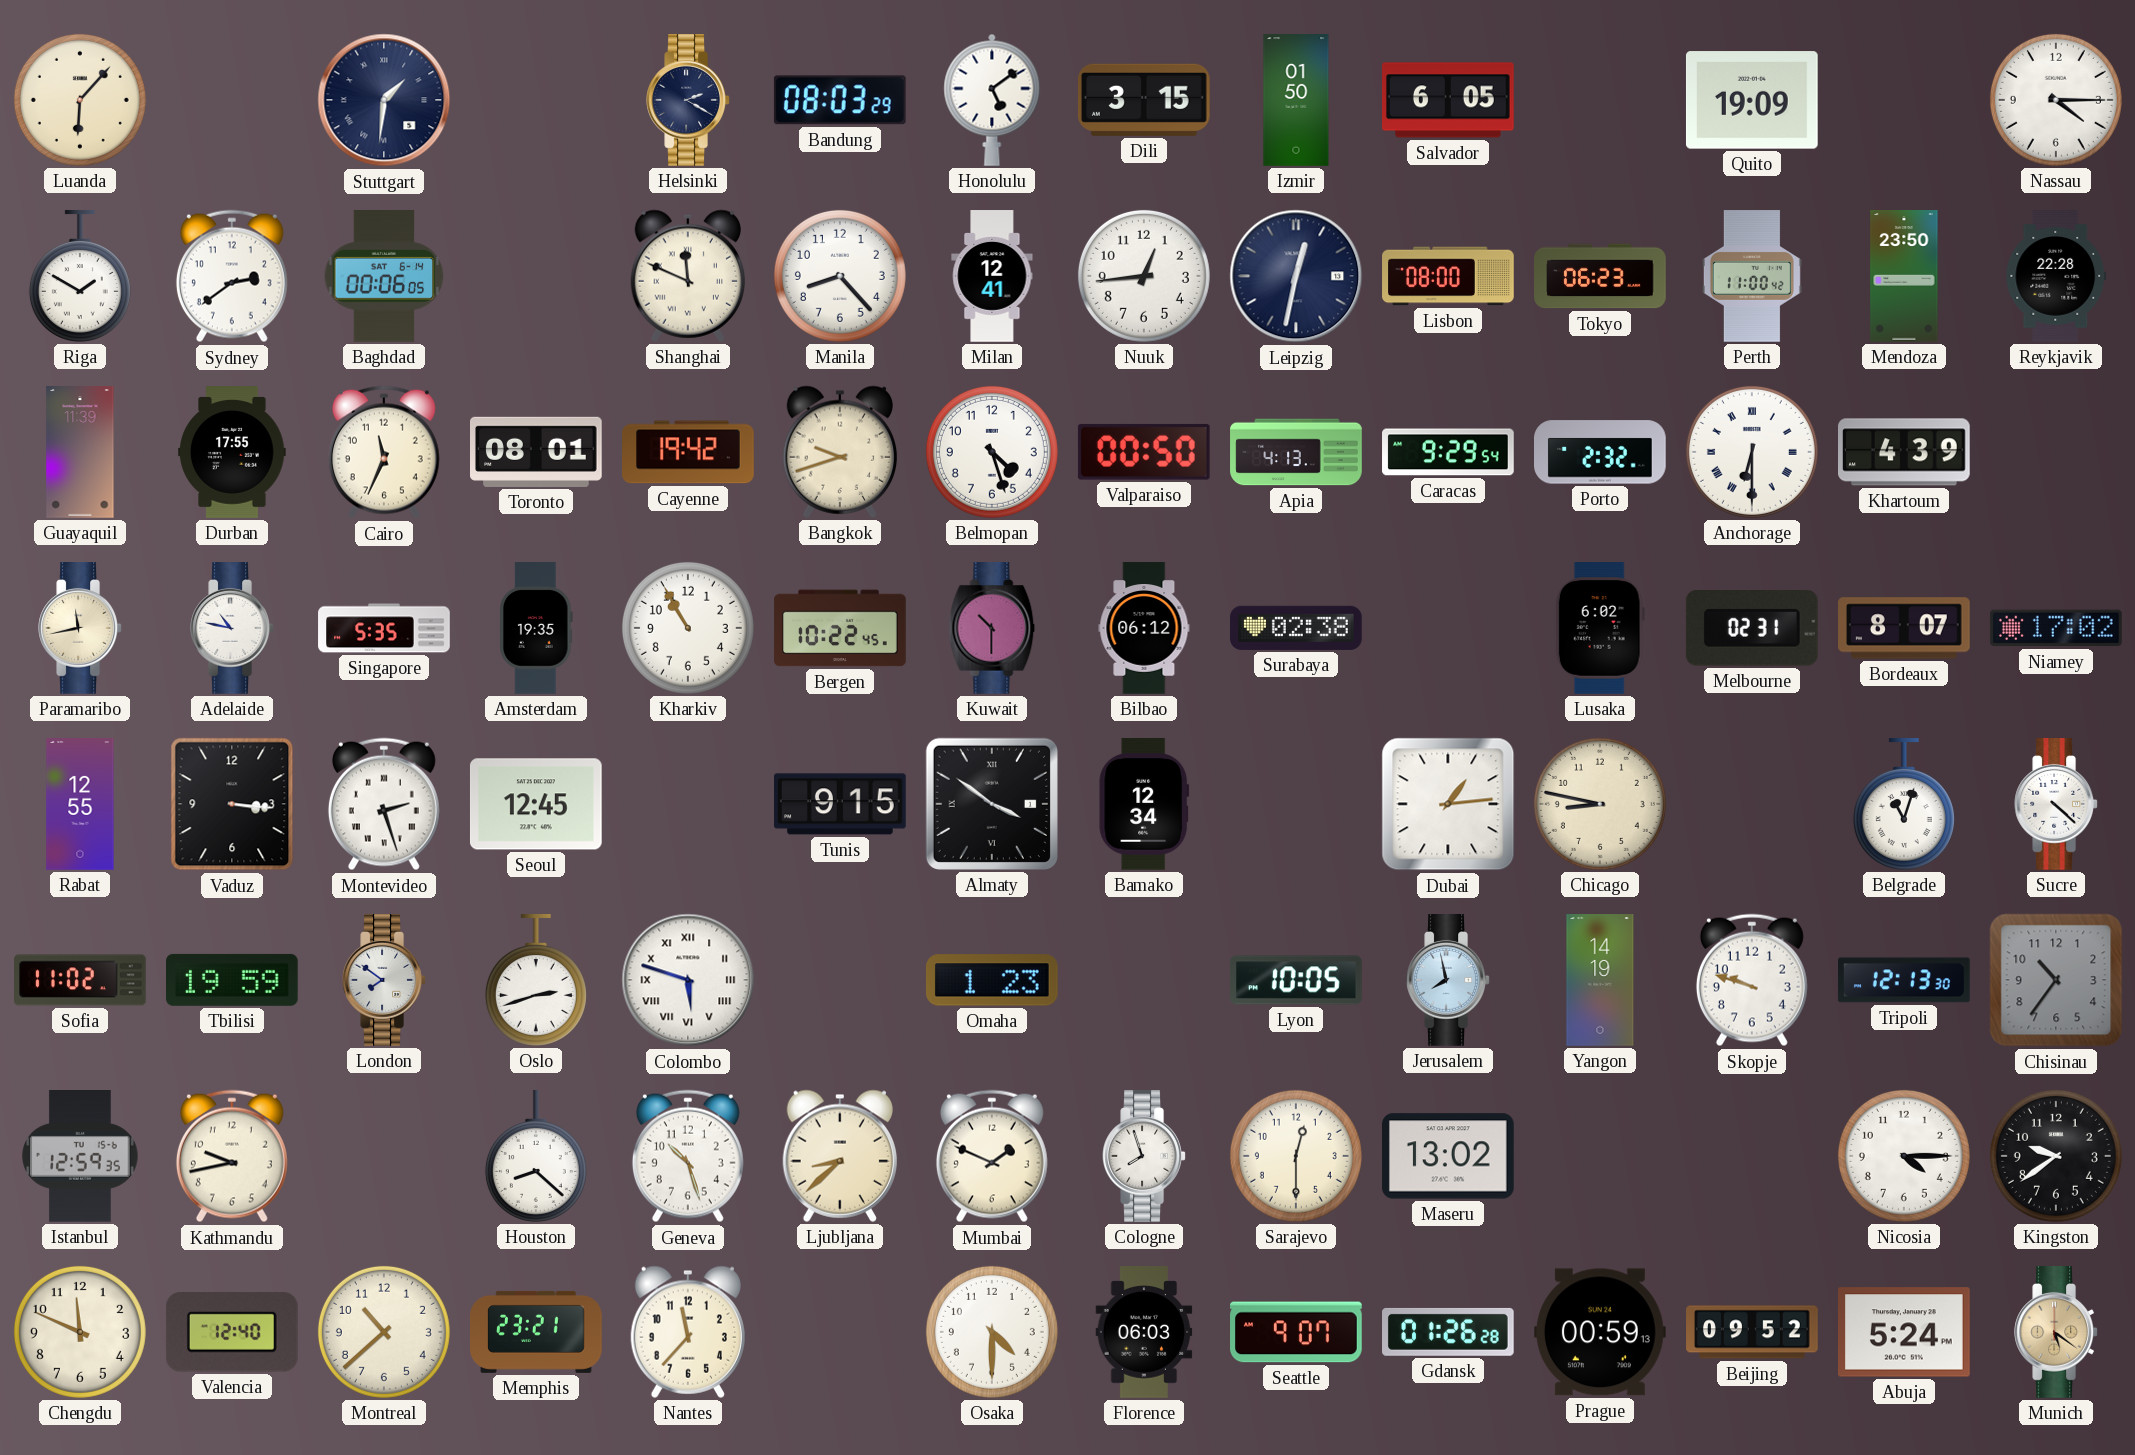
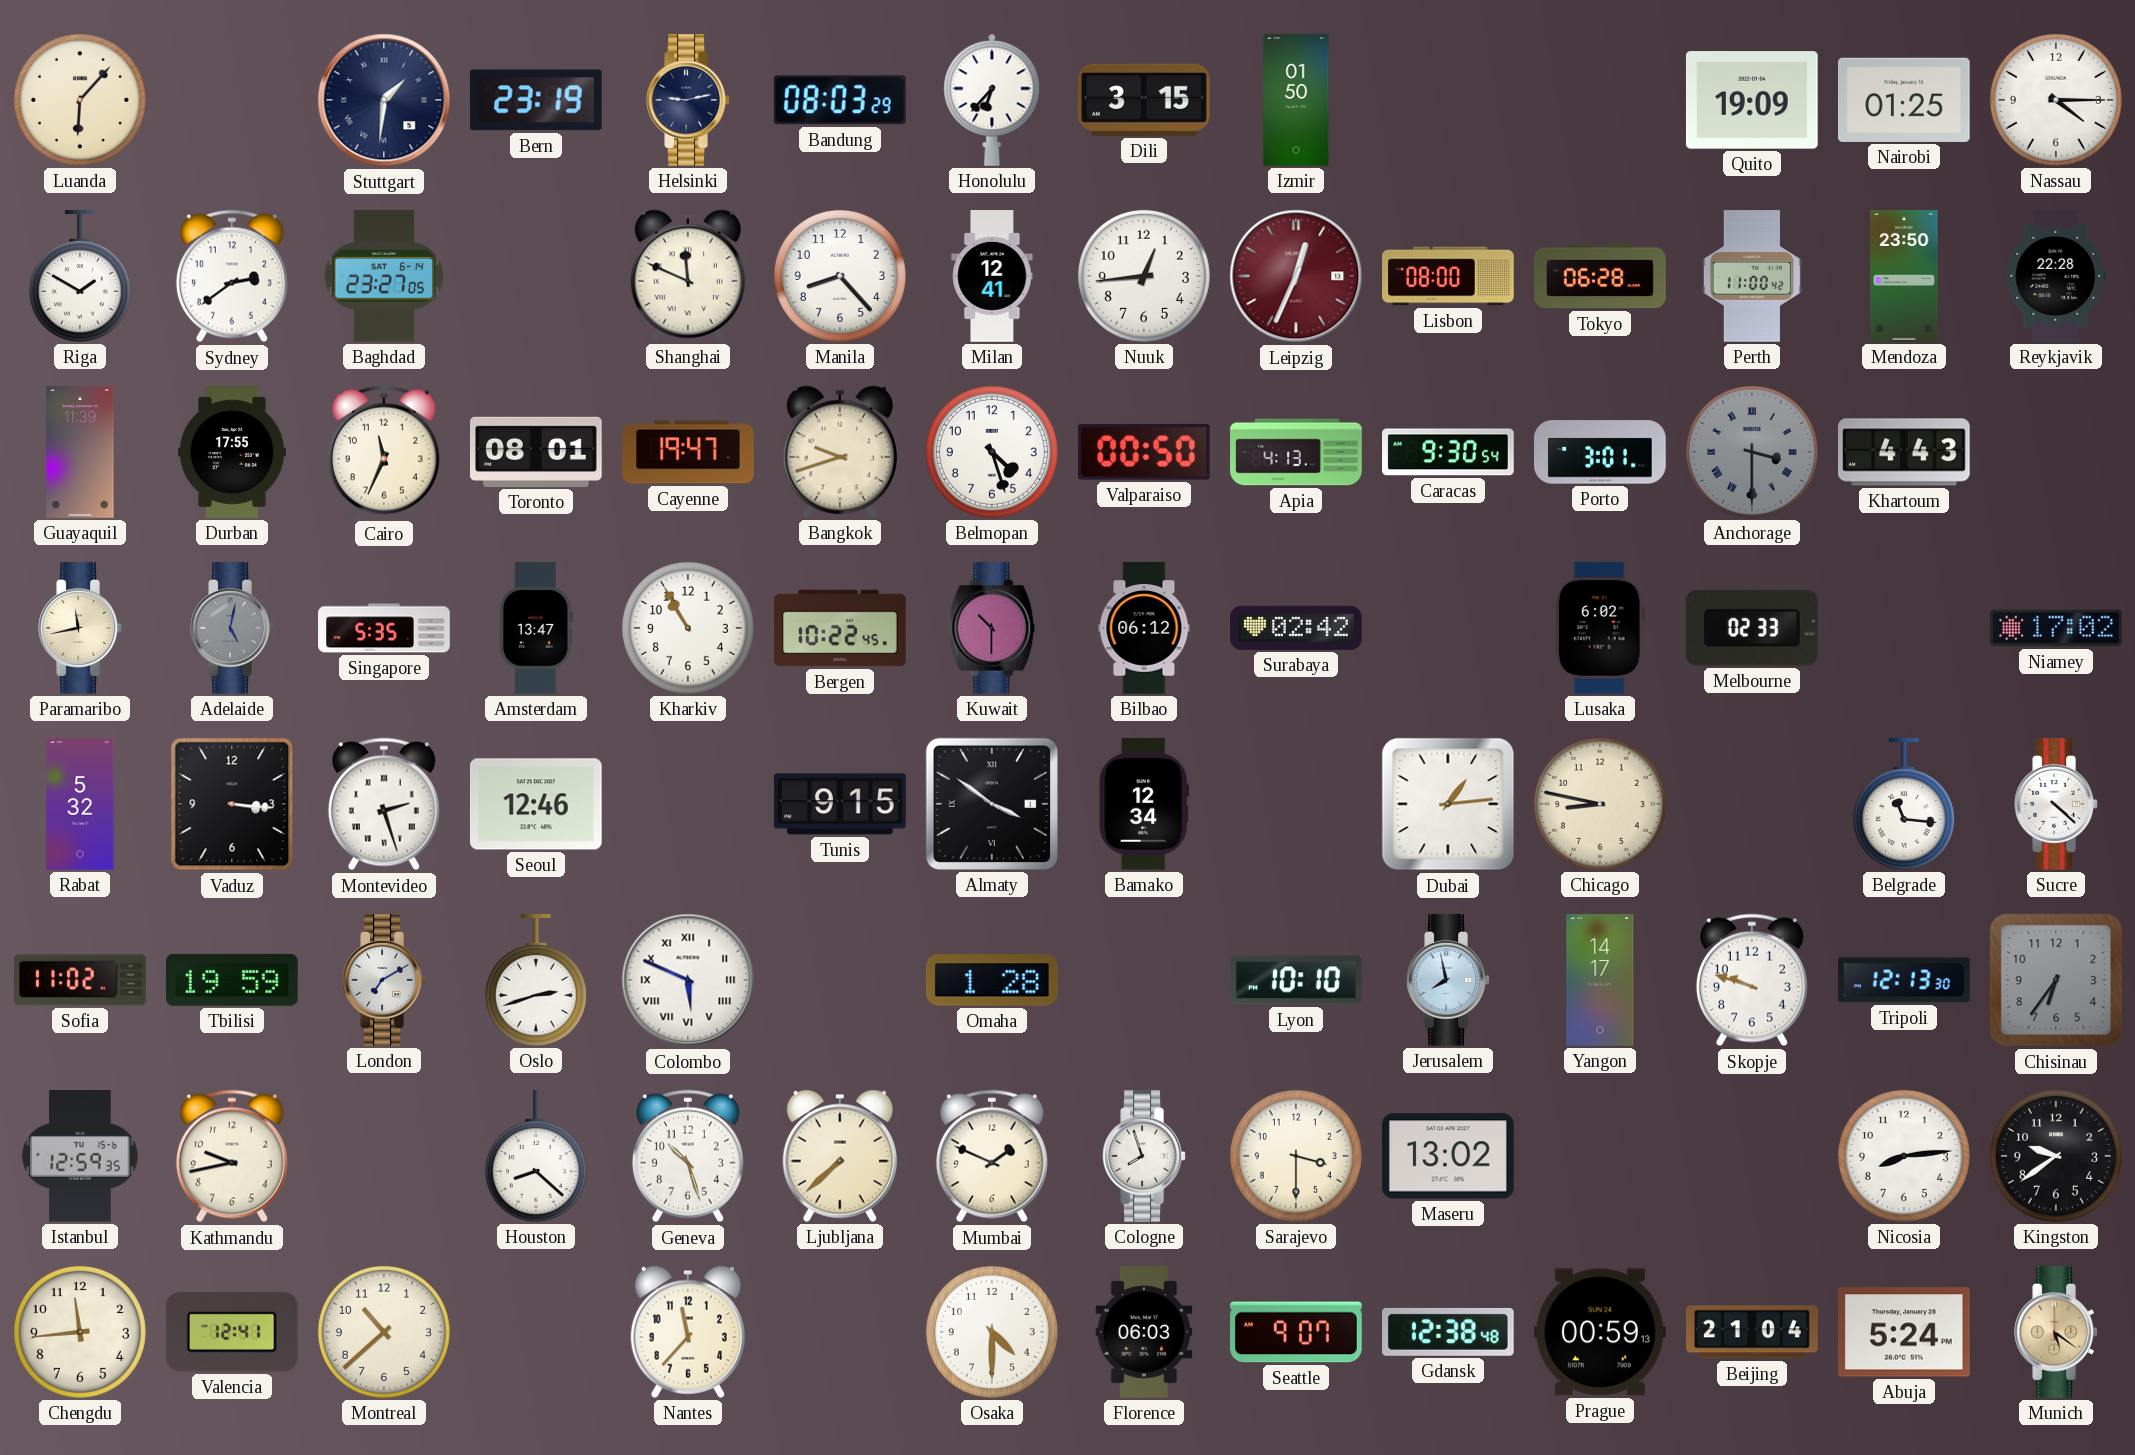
Bern: none -> 23:19
Helsinki: 2:20 -> 9:13
Honolulu: 5:09 -> 6:37
Salvador: 6:05 -> none
Nairobi: none -> 01:25
Baghdad: 00:06 -> 23:27
Leipzig: 12:32 -> 12:34
Leipzig dial: navy -> burgundy
Tokyo: 06:23 -> 06:28
Cayenne: 19:42 -> 19:47
Caracas: 9:29 -> 9:30
Porto: 2:32 -> 3:01
Anchorage: 6:30 -> 3:30
Anchorage dial: white -> grey
Khartoum: 4:39 -> 4:43
Adelaide: 10:47 -> 5:02
Adelaide dial: white -> grey
Amsterdam: 19:35 -> 13:47
Surabaya: 02:38 -> 02:42
Melbourne: 02:31 -> 02:33
Bordeaux: 8:07 -> none
Rabat: 12:55 -> 5:32
Seoul: 12:45 -> 12:46
Belgrade: 11:03 -> 11:16
London: 7:51 -> 7:10
Colombo: 5:48 -> 5:49
Omaha: 1:23 -> 1:28
Lyon: 10:05 -> 10:10
Yangon: 14:19 -> 14:17
Chisinau: 10:36 -> 6:36
Ljubljana: 8:38 -> 7:38
Sarajevo: 12:30 -> 3:30
Nicosia: 4:15 -> 8:14
Chengdu: 11:49 -> 11:44
Valencia: 12:40 -> 12:41
Memphis: 23:21 -> none
Gdansk: 01:26 -> 12:38
Beijing: 09:52 -> 21:04
